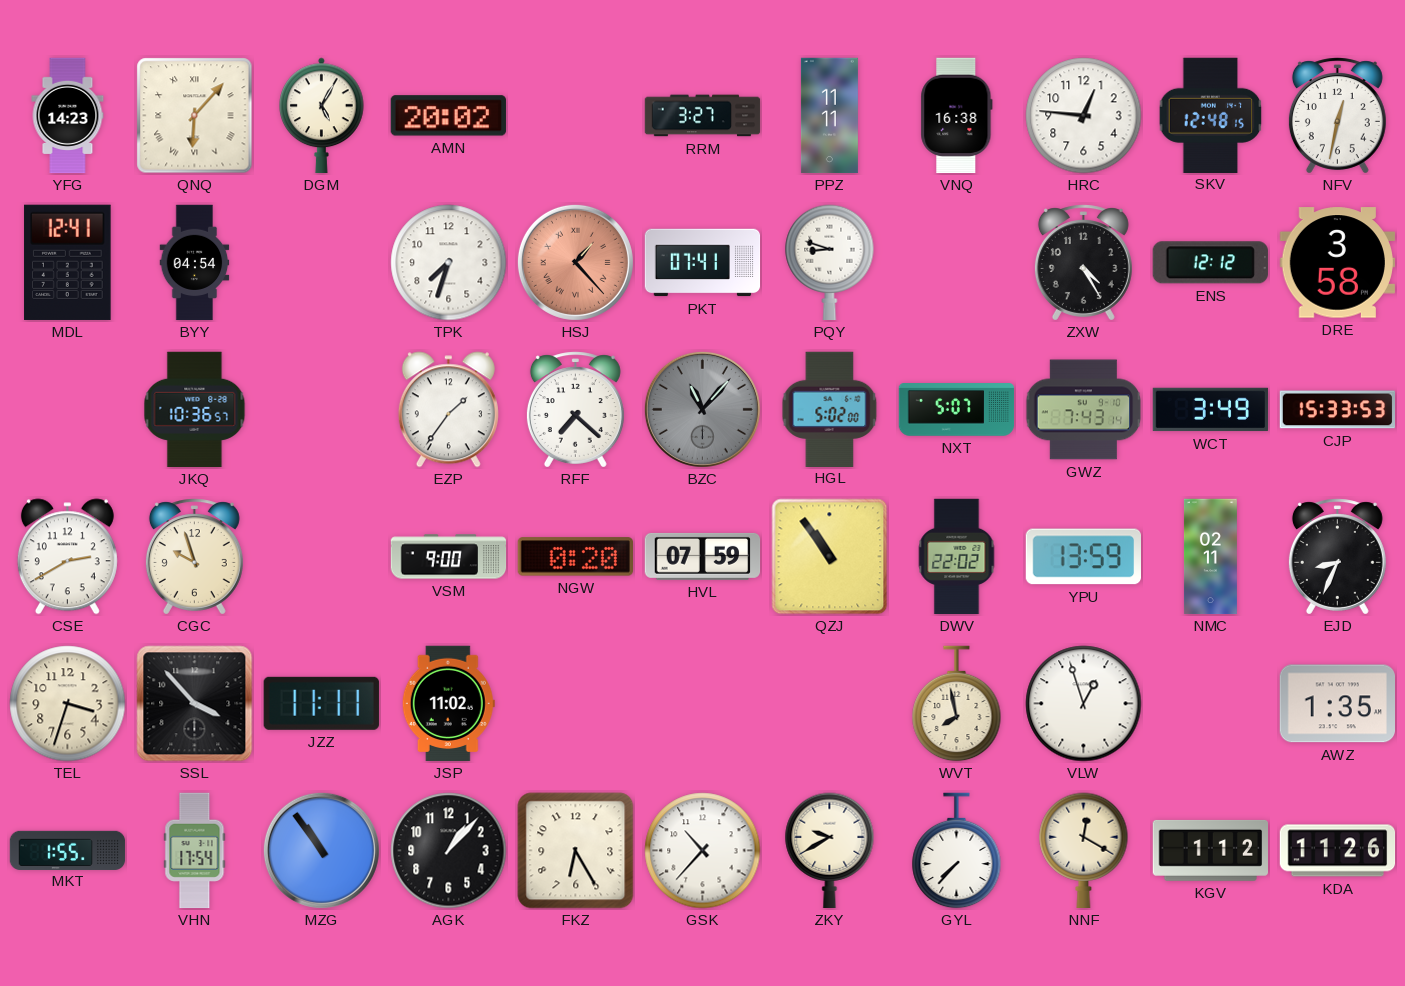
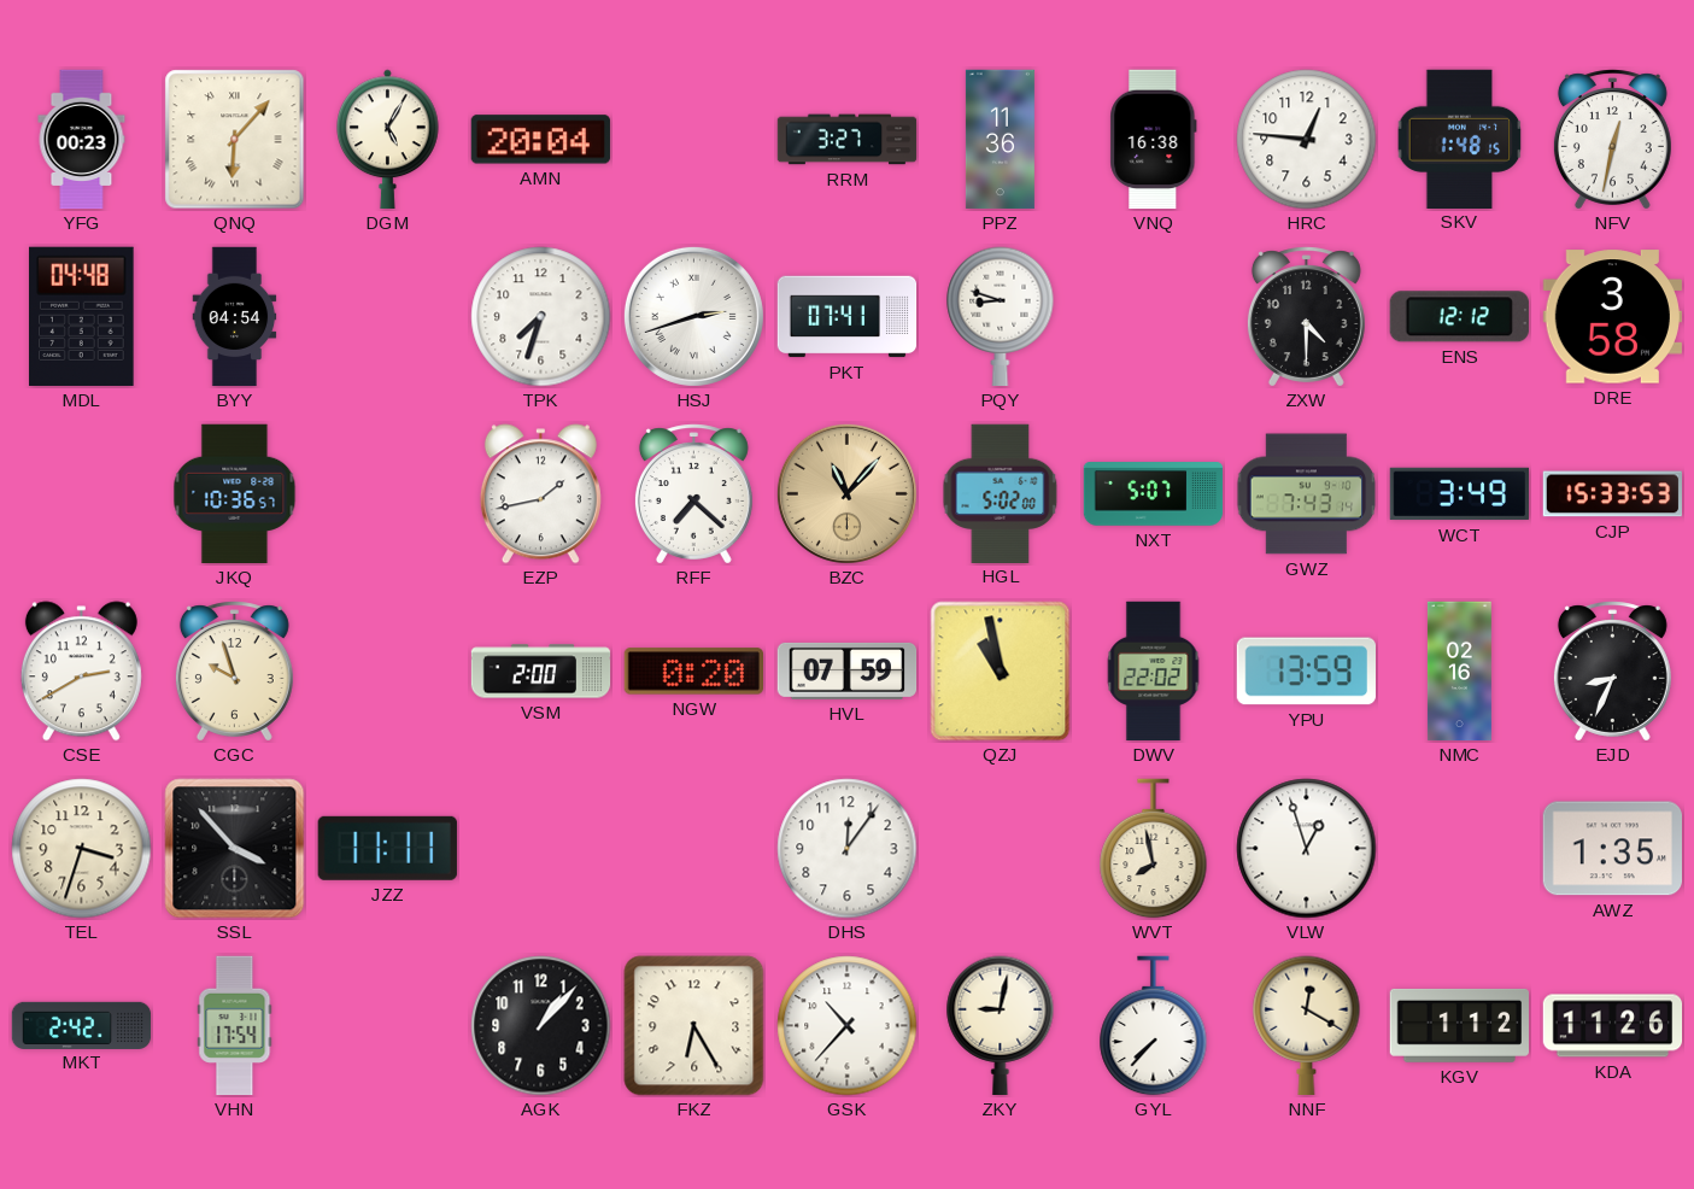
YFG: 14:23 -> 00:23
AMN: 20:02 -> 20:04
PPZ: 11:11 -> 11:36
SKV: 12:48 -> 1:48
MDL: 12:41 -> 04:48
HSJ: 1:23 -> 2:42
HSJ dial: salmon -> white
ZXW: 4:25 -> 4:30
EZP: 1:36 -> 1:43
BZC dial: grey -> champagne
VSM: 9:00 -> 2:00
QZJ: 10:54 -> 10:58
NMC: 02:11 -> 02:16
JSP: 11:02 -> none
DHS: none -> 12:06
MKT: 1:55 -> 2:42
MZG: 10:54 -> none
ZKY: 9:40 -> 9:02
